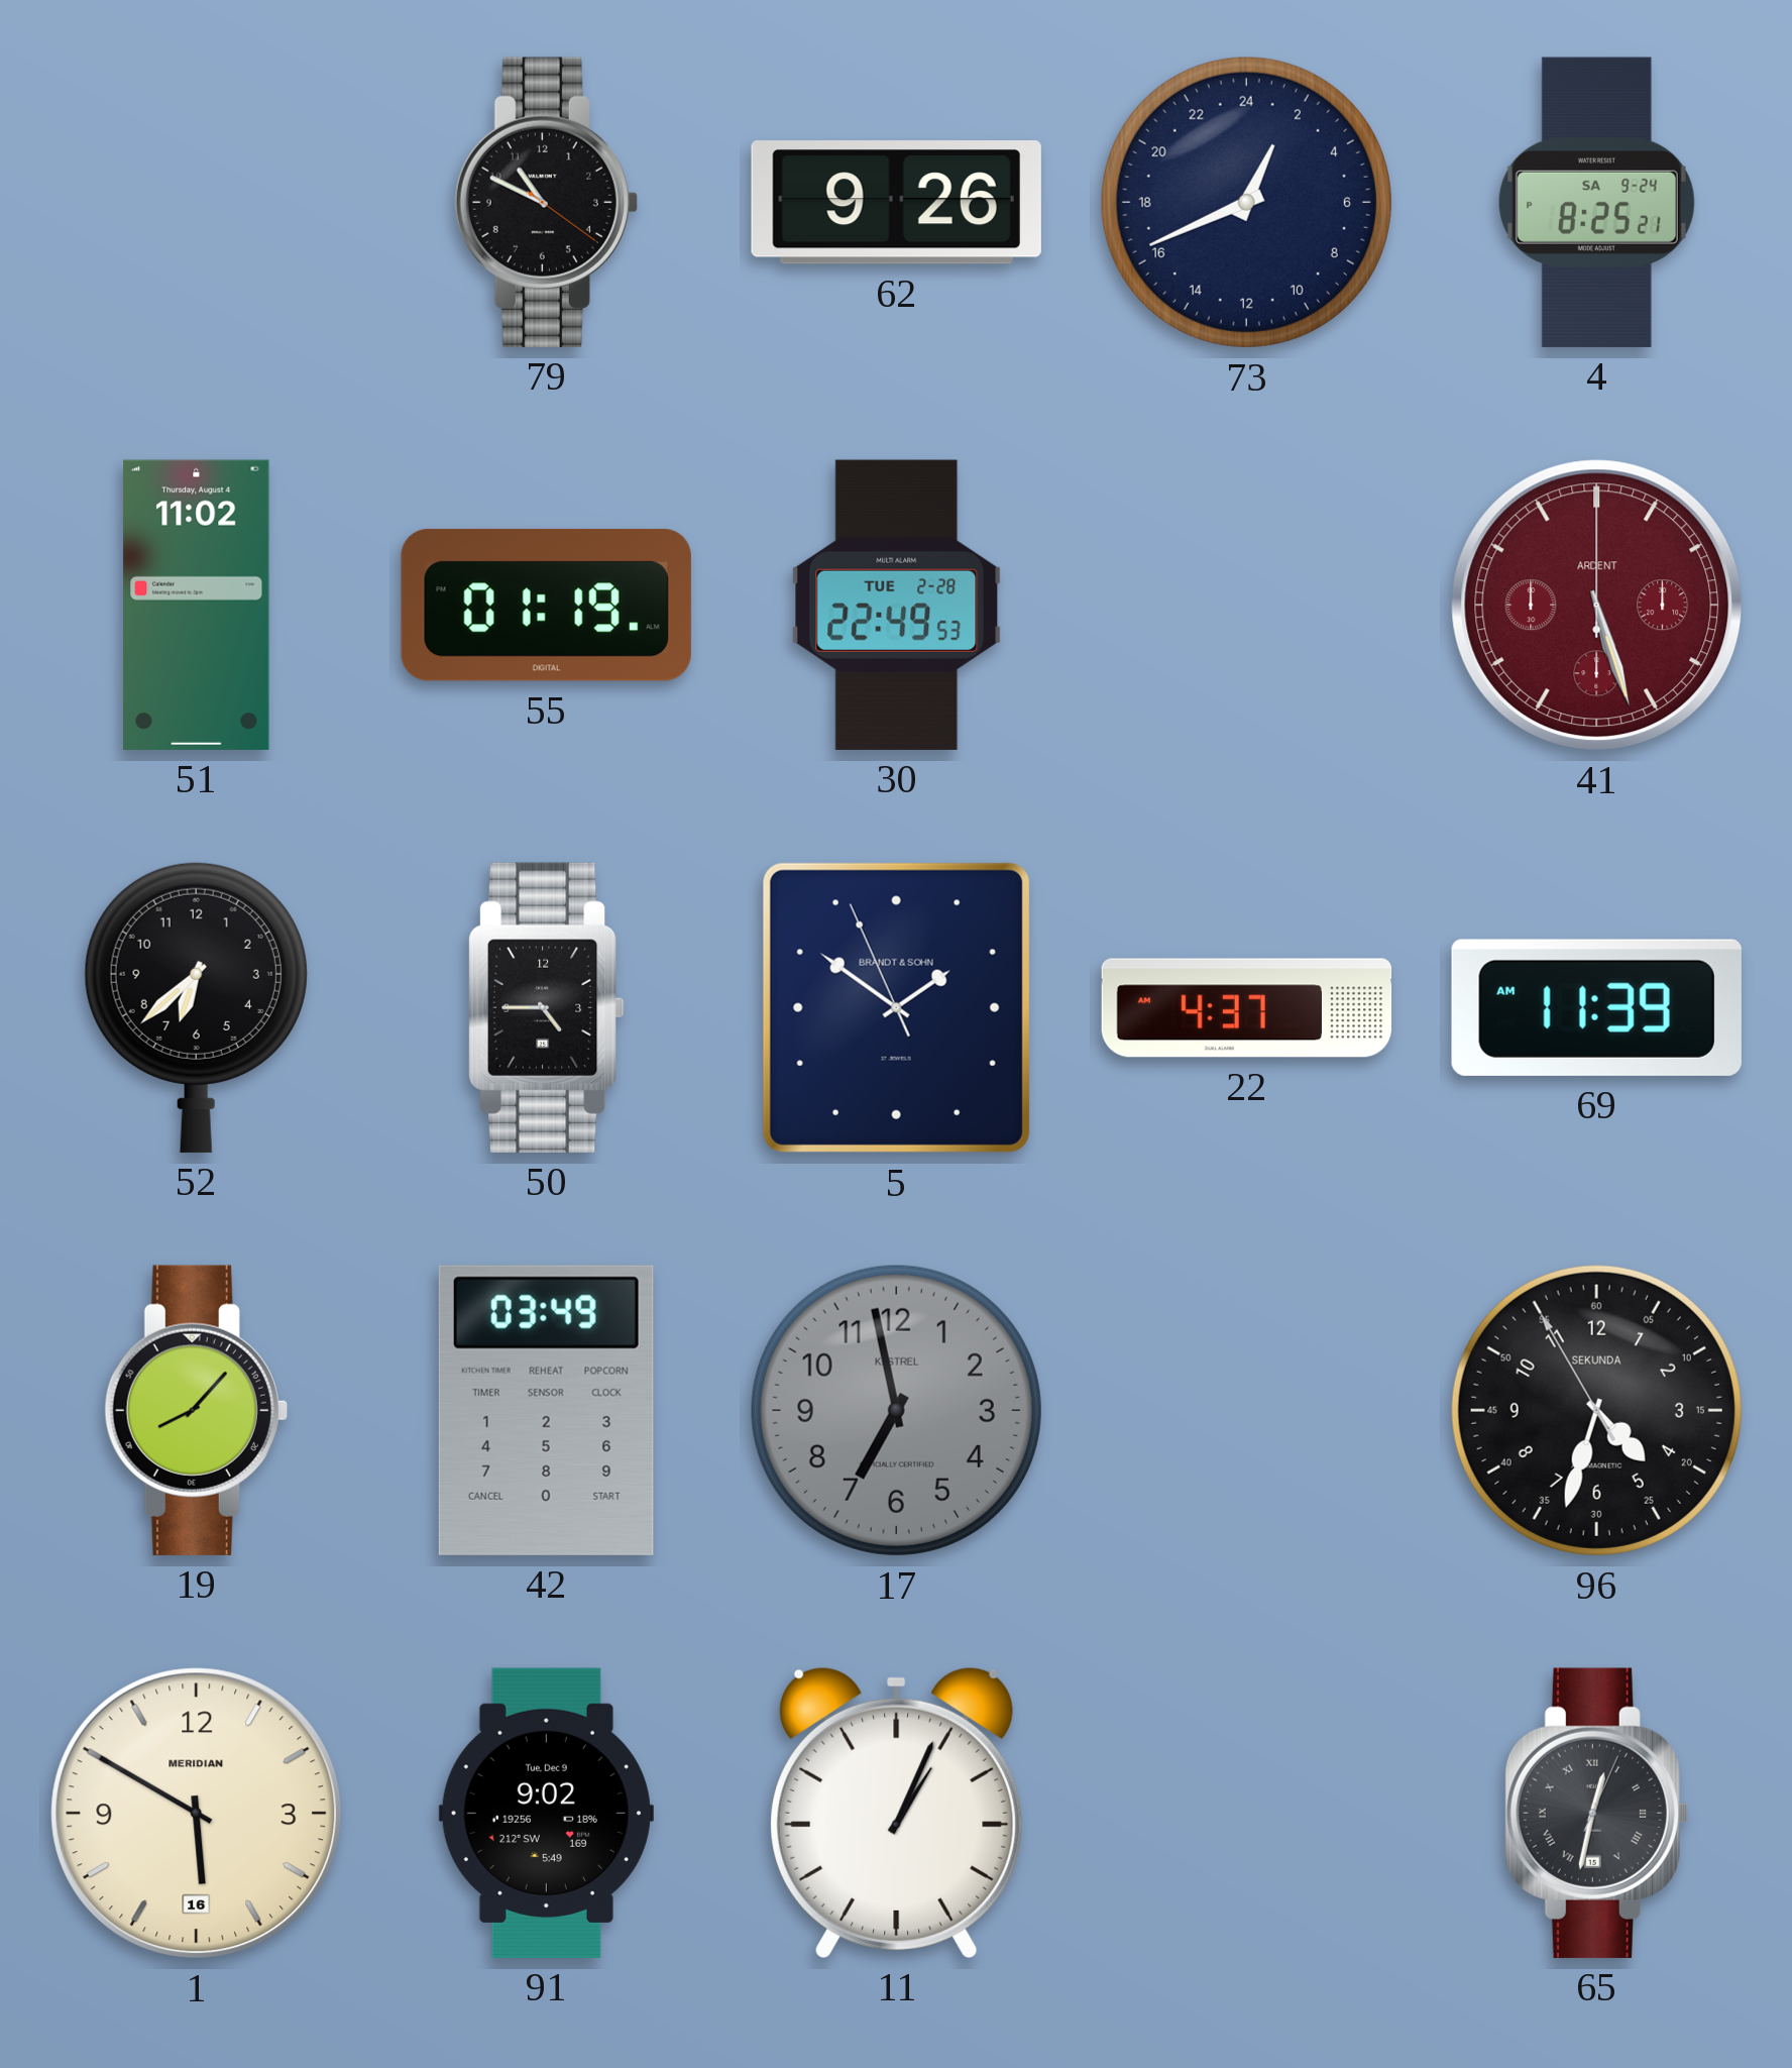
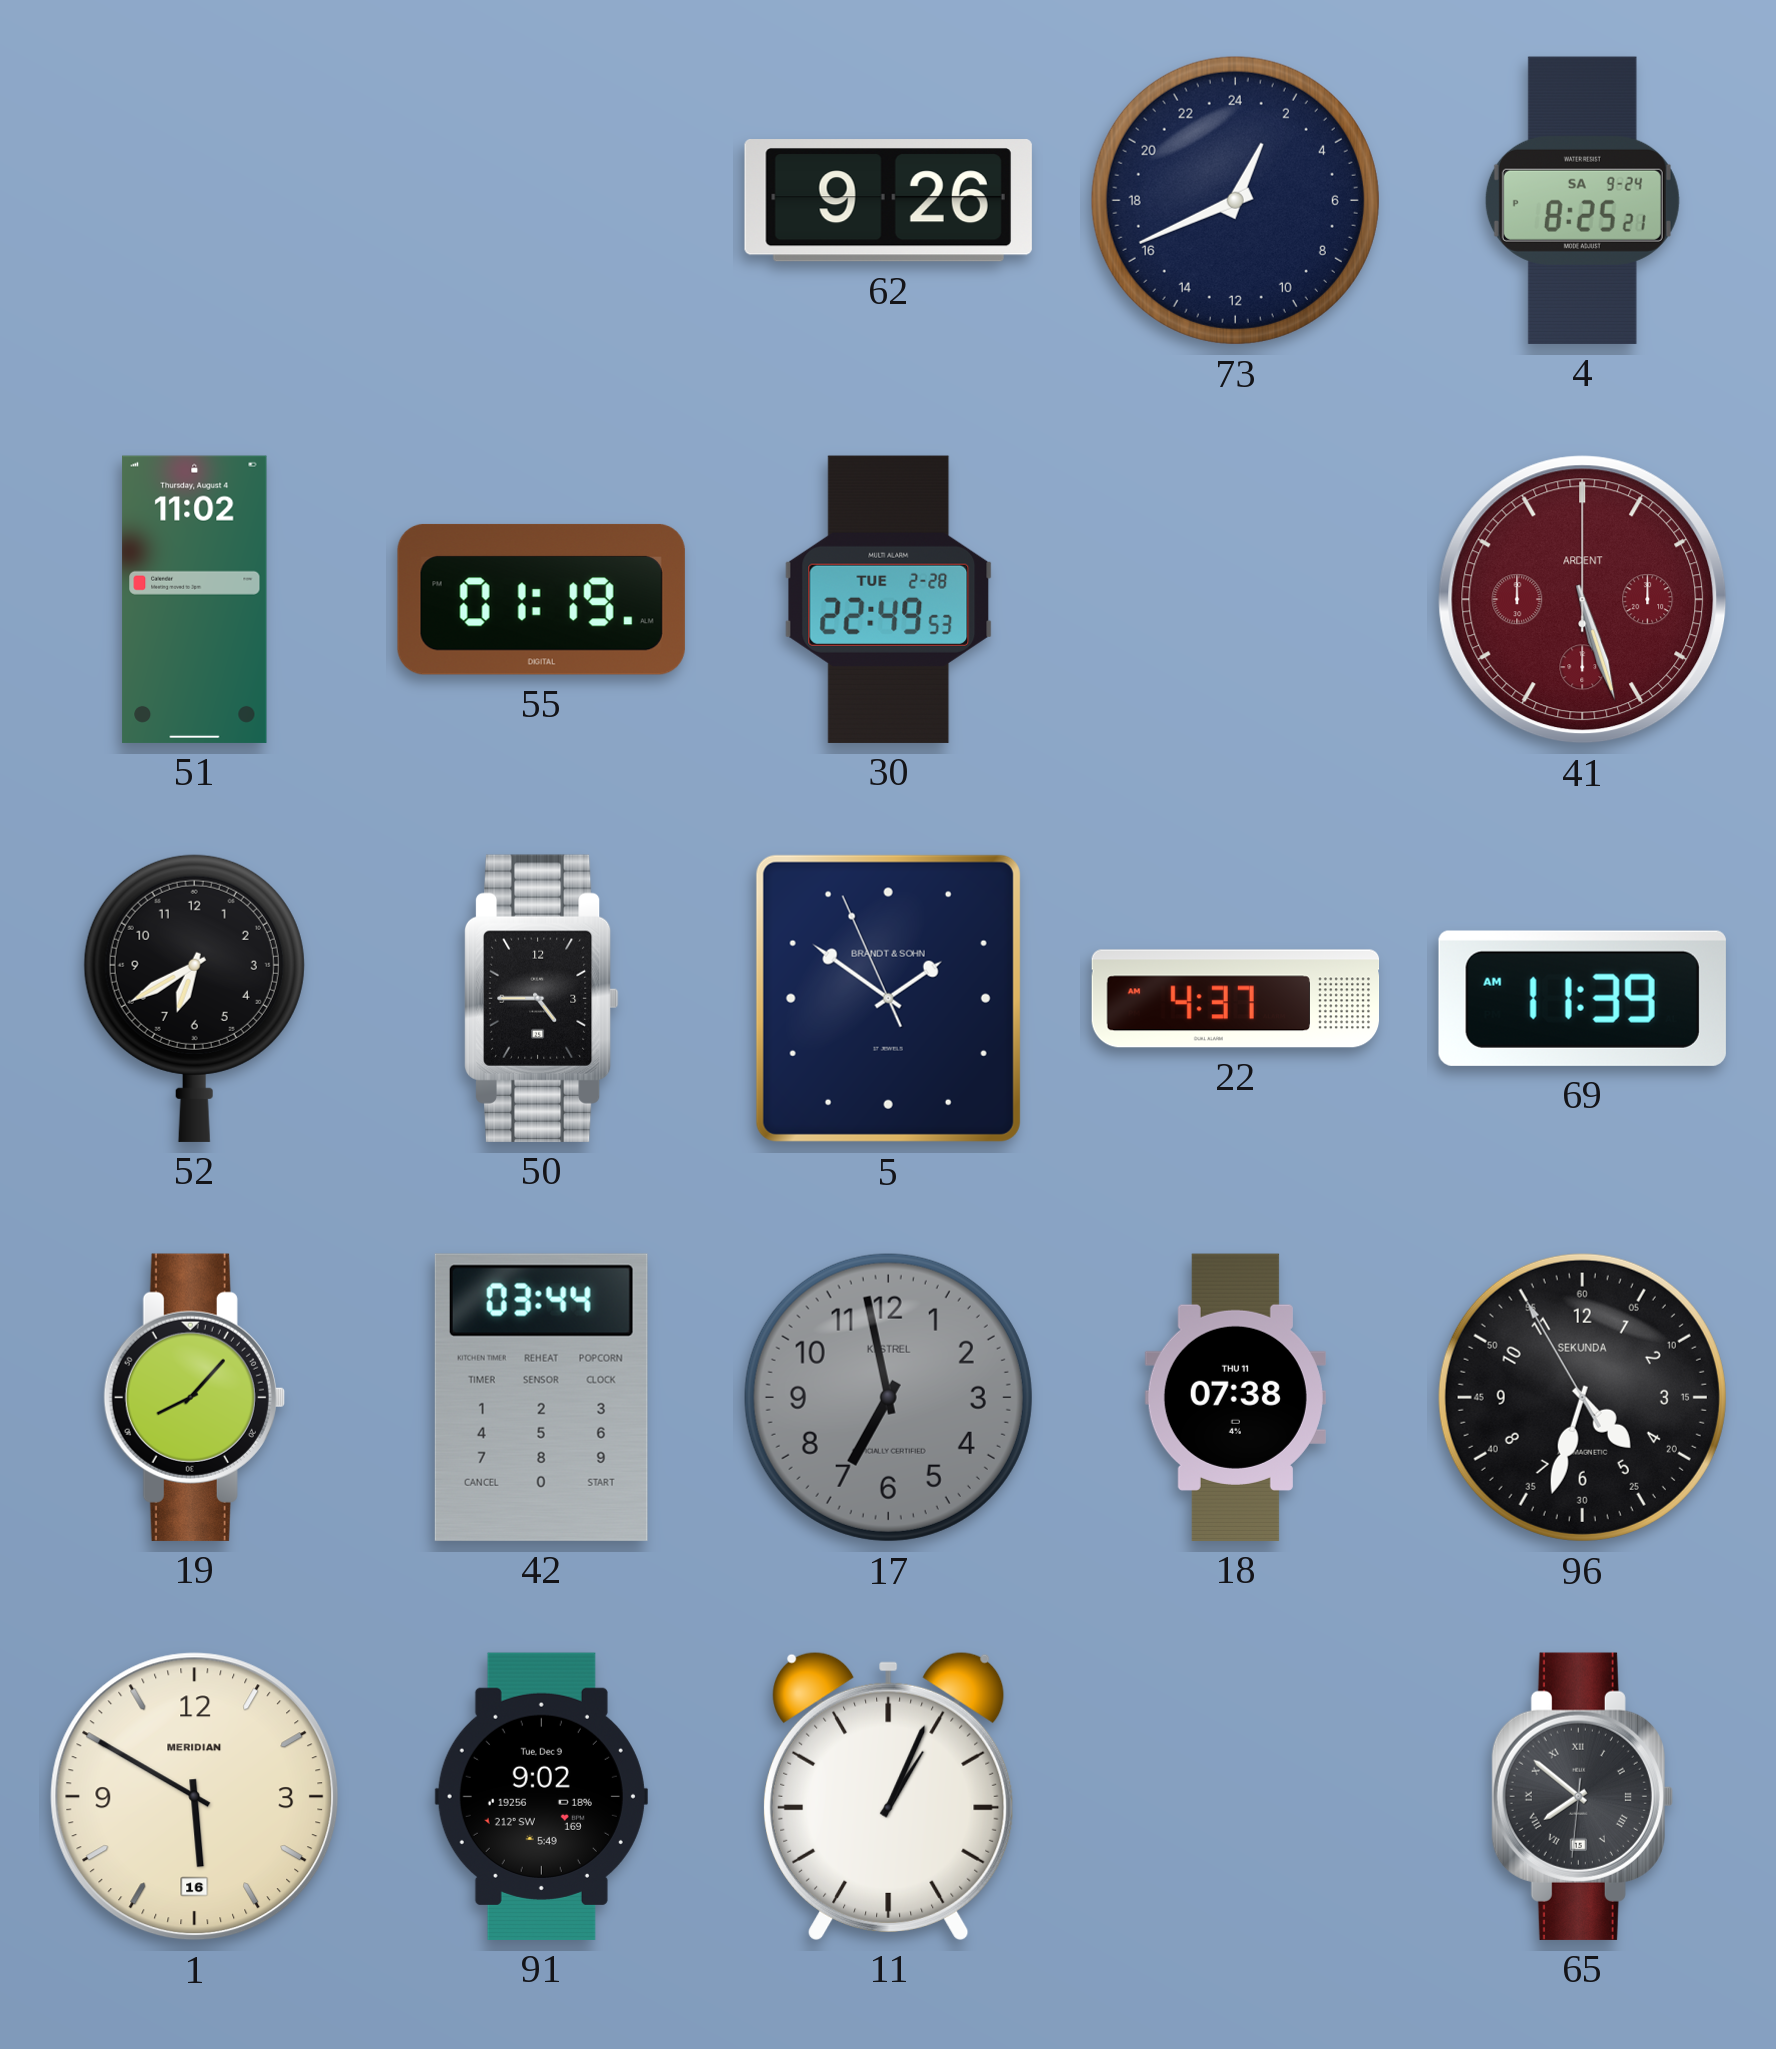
79: 10:49 -> none
52: 6:38 -> 6:40
42: 03:49 -> 03:44
18: none -> 07:38
65: 12:32 -> 7:51
